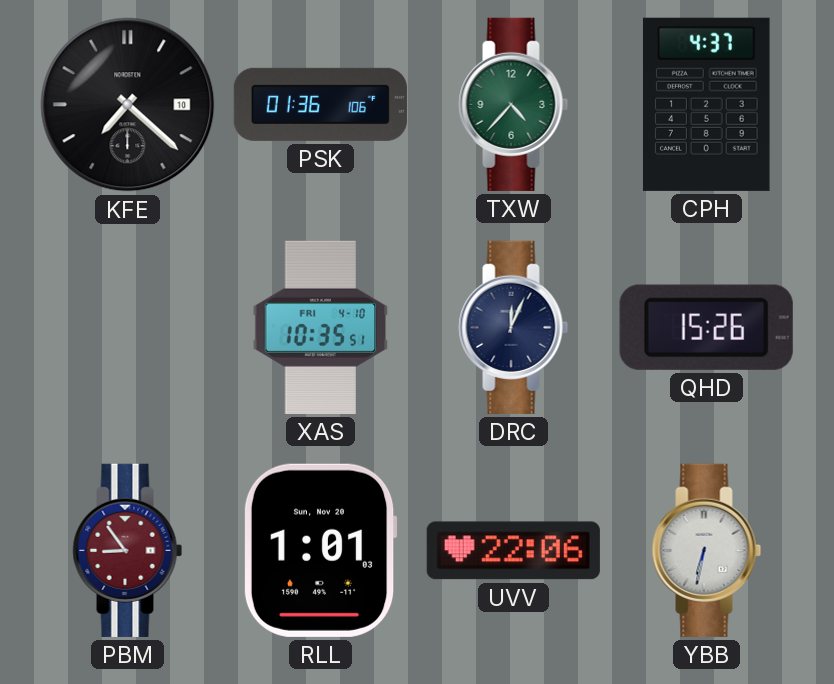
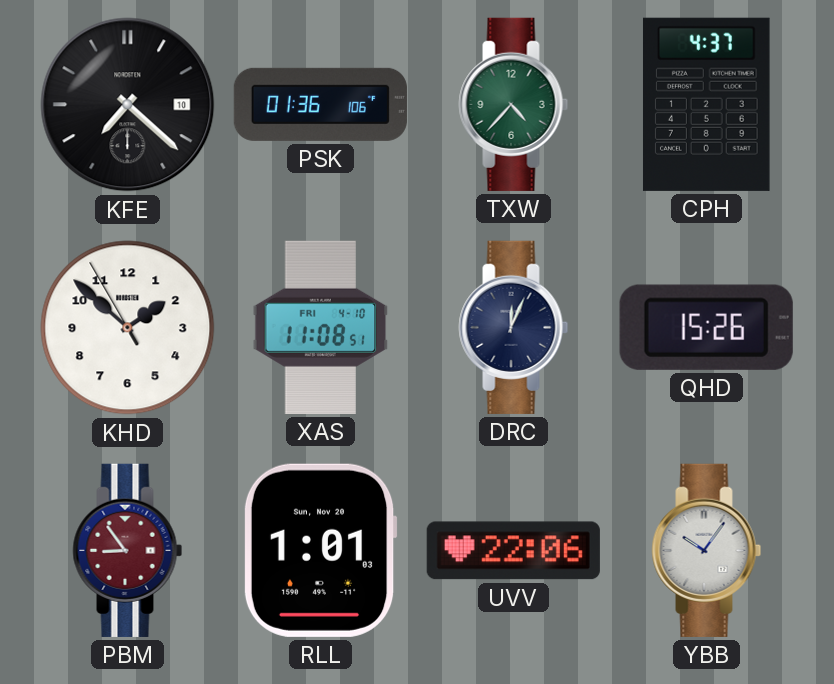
KHD: none -> 1:51
XAS: 10:35 -> 11:08
YBB: 6:32 -> 10:06
